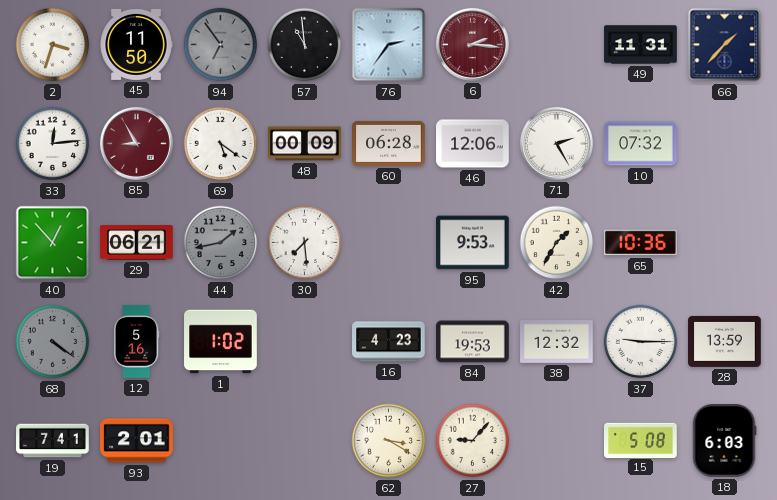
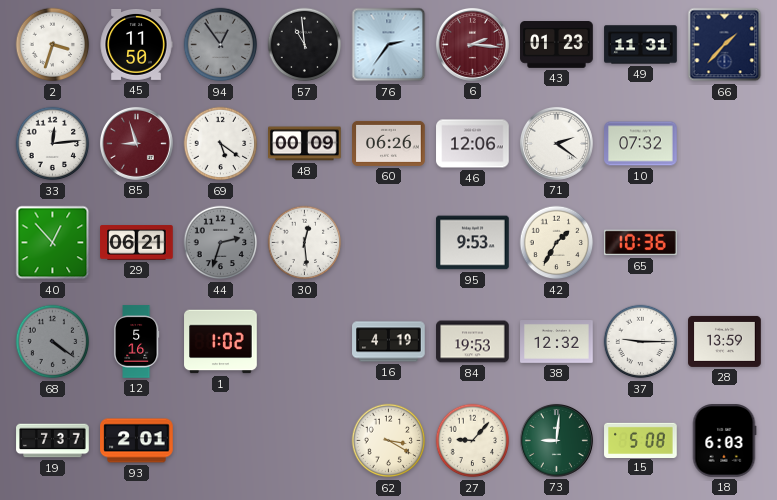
94: 6:54 -> 12:54
43: none -> 01:23
85: 8:55 -> 8:57
60: 06:28 -> 06:26
71: 2:25 -> 2:21
44: 1:43 -> 2:33
30: 7:29 -> 12:29
16: 4:23 -> 4:19
19: 7:41 -> 7:37
73: none -> 9:01
